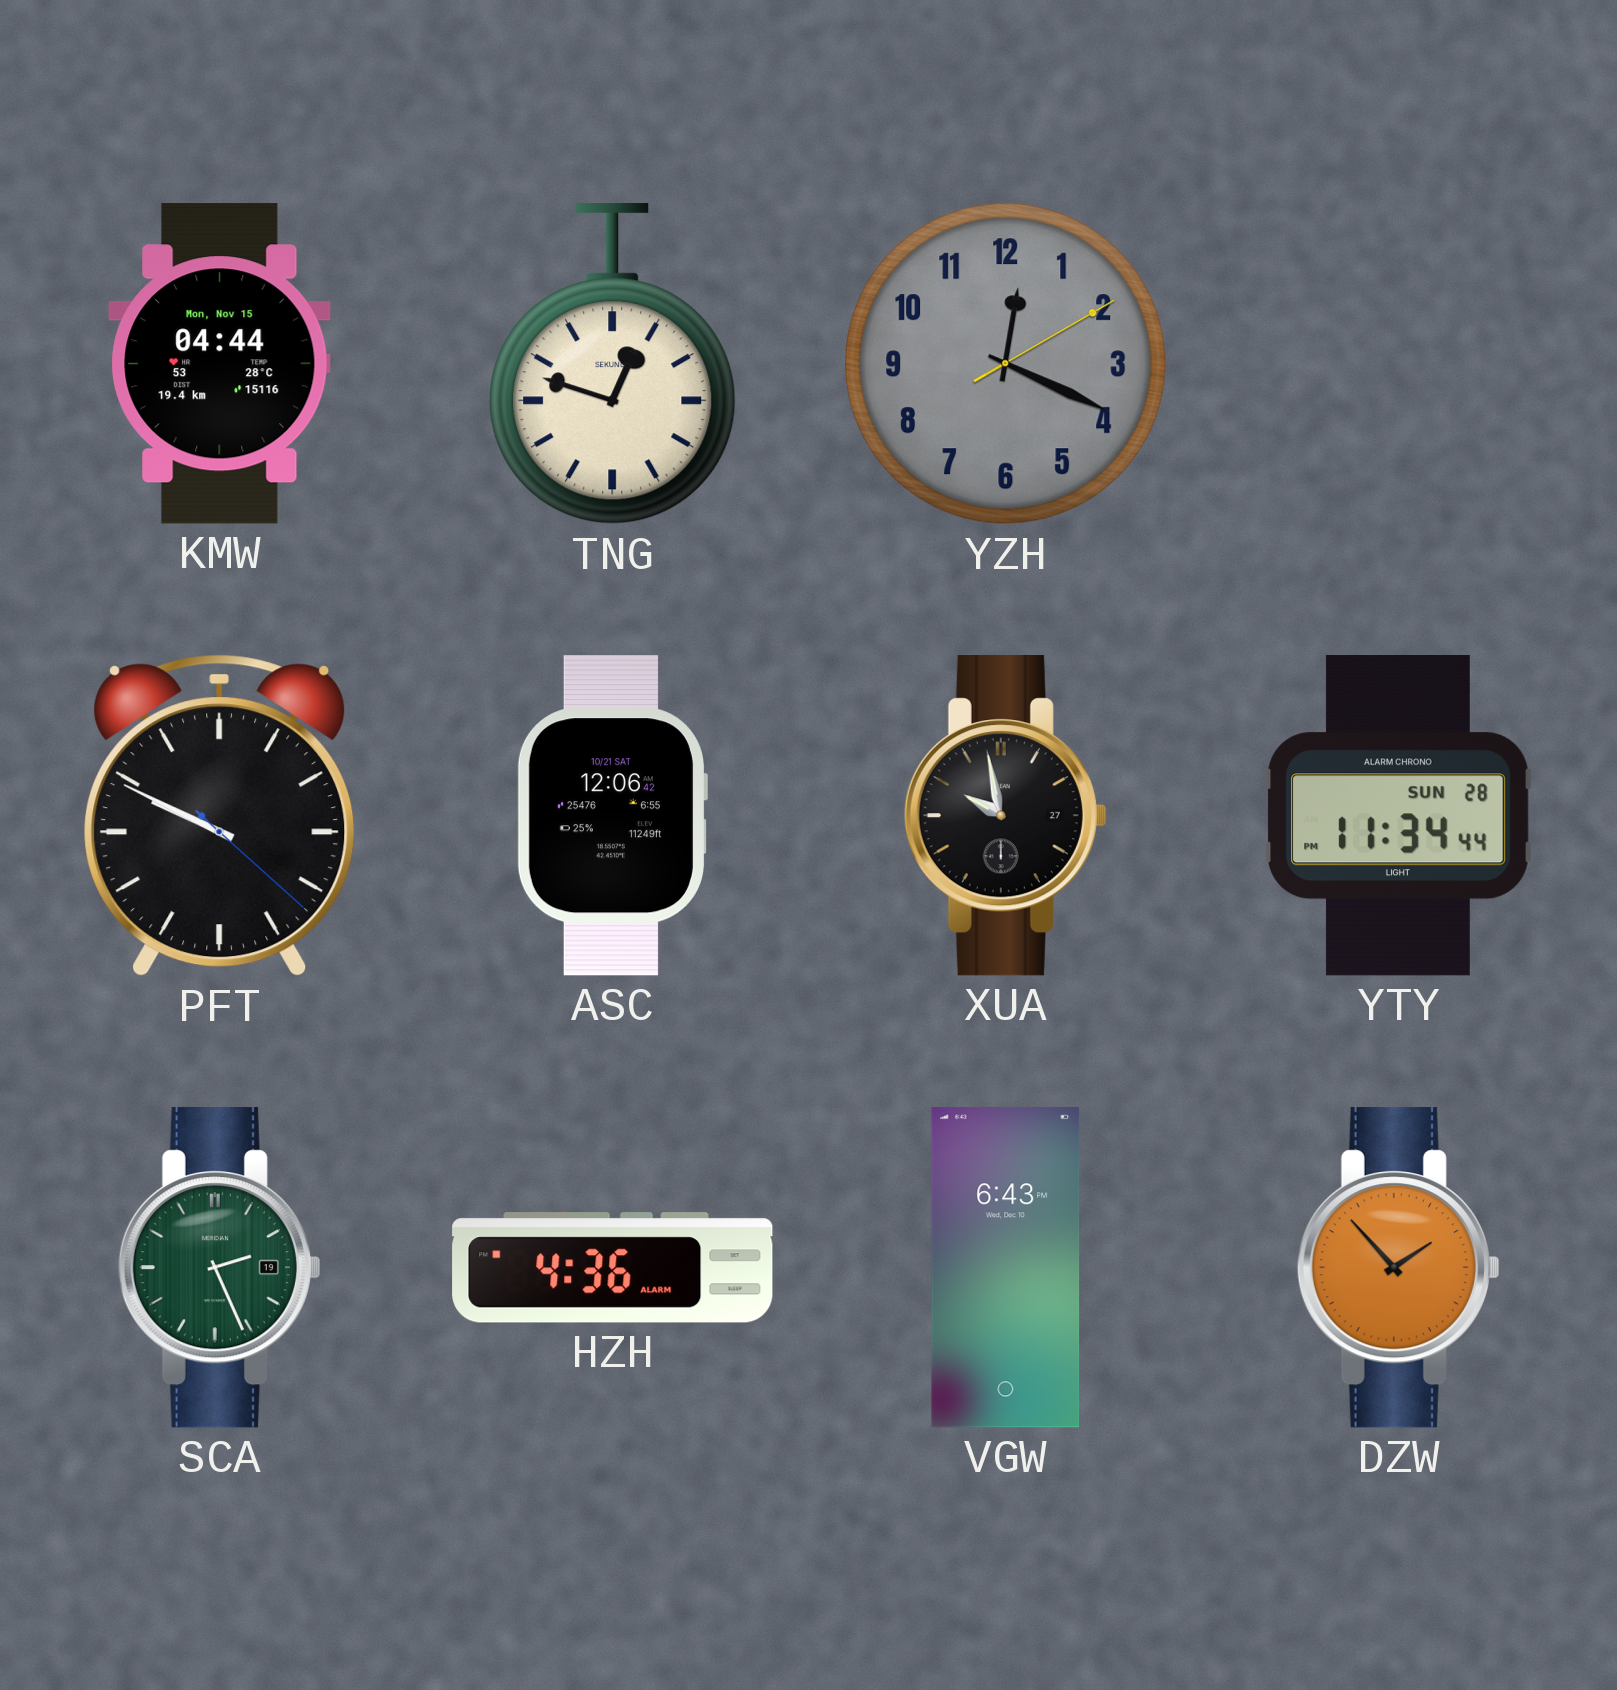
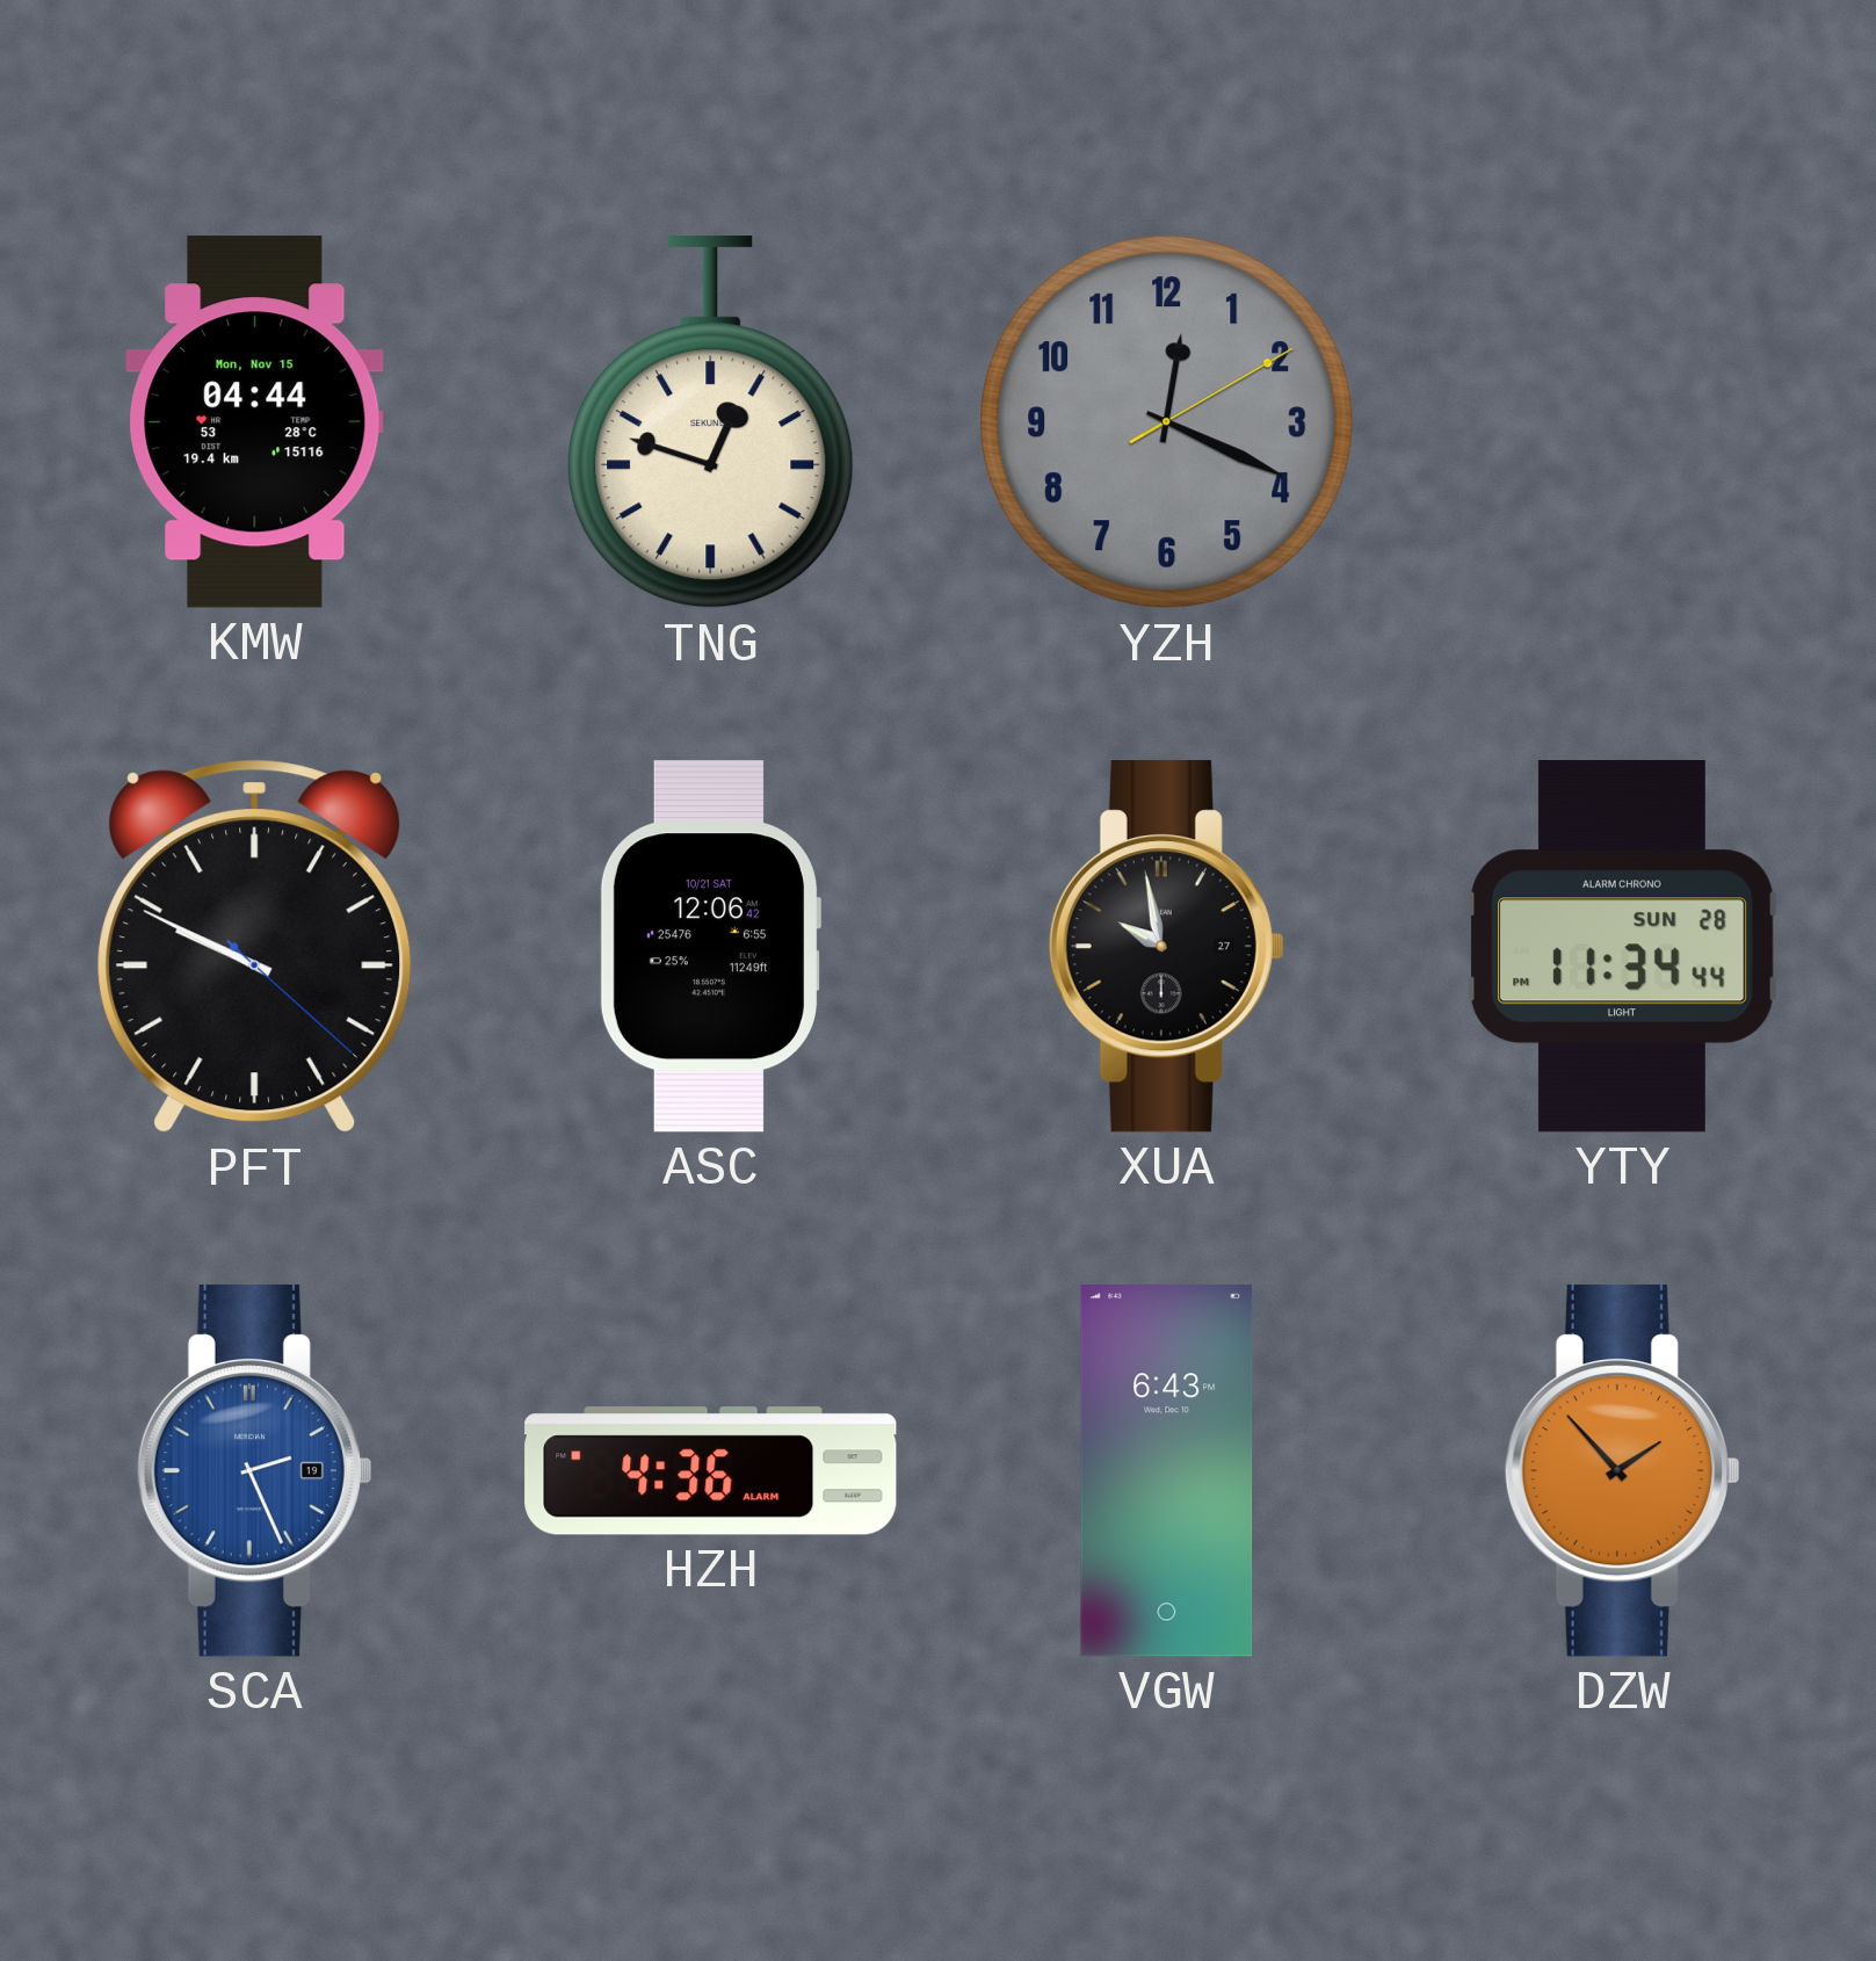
SCA dial: green -> blue
